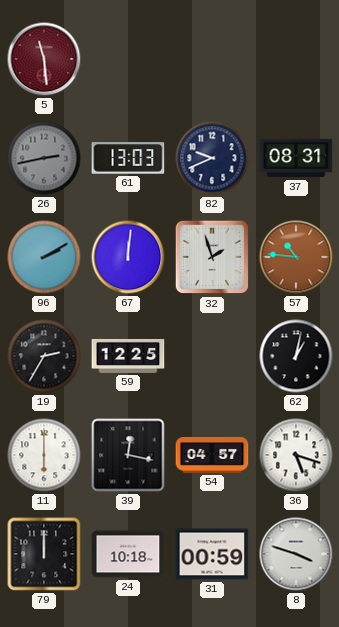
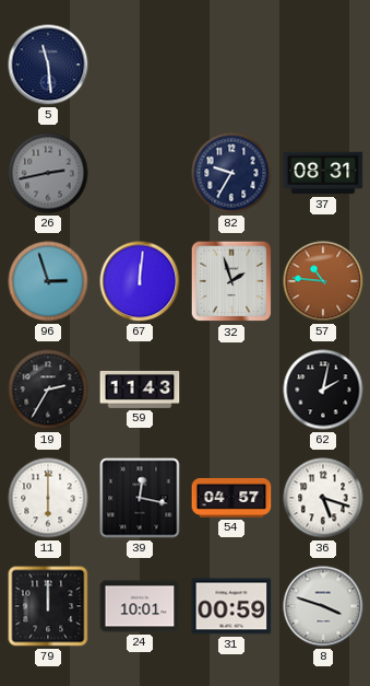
5 dial: burgundy -> navy
61: 13:03 -> none
82: 9:41 -> 9:35
96: 2:10 -> 2:57
59: 12:25 -> 11:43
62: 1:02 -> 2:02
24: 10:18 -> 10:01
